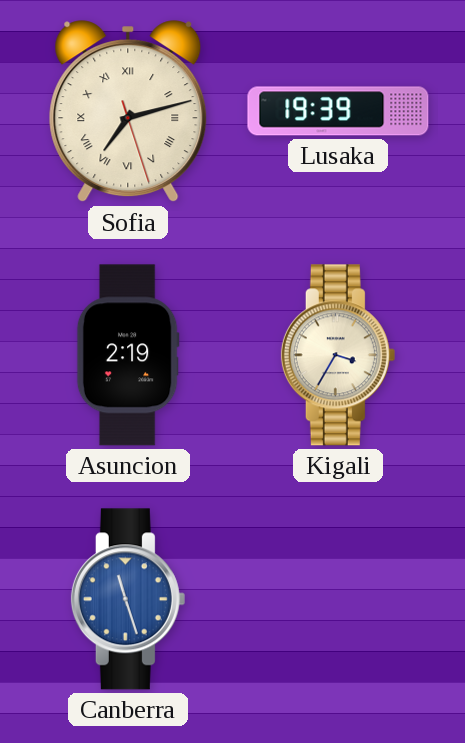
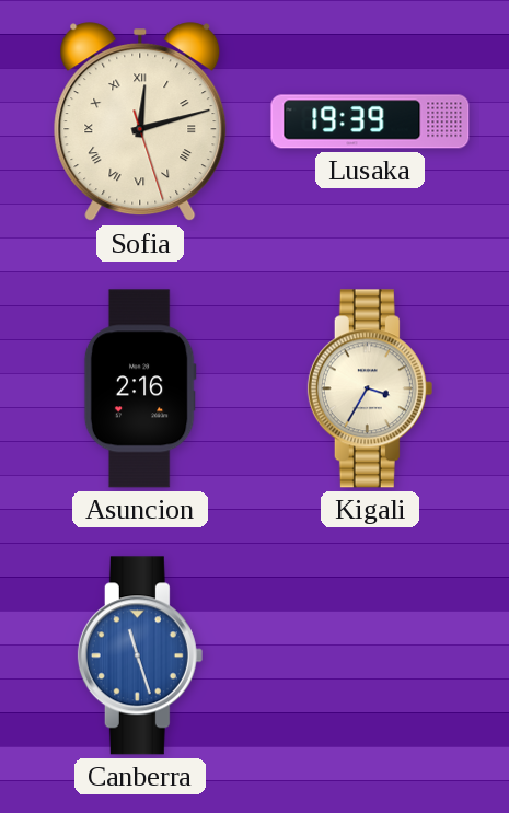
Sofia: 7:12 -> 12:12
Asuncion: 2:19 -> 2:16
